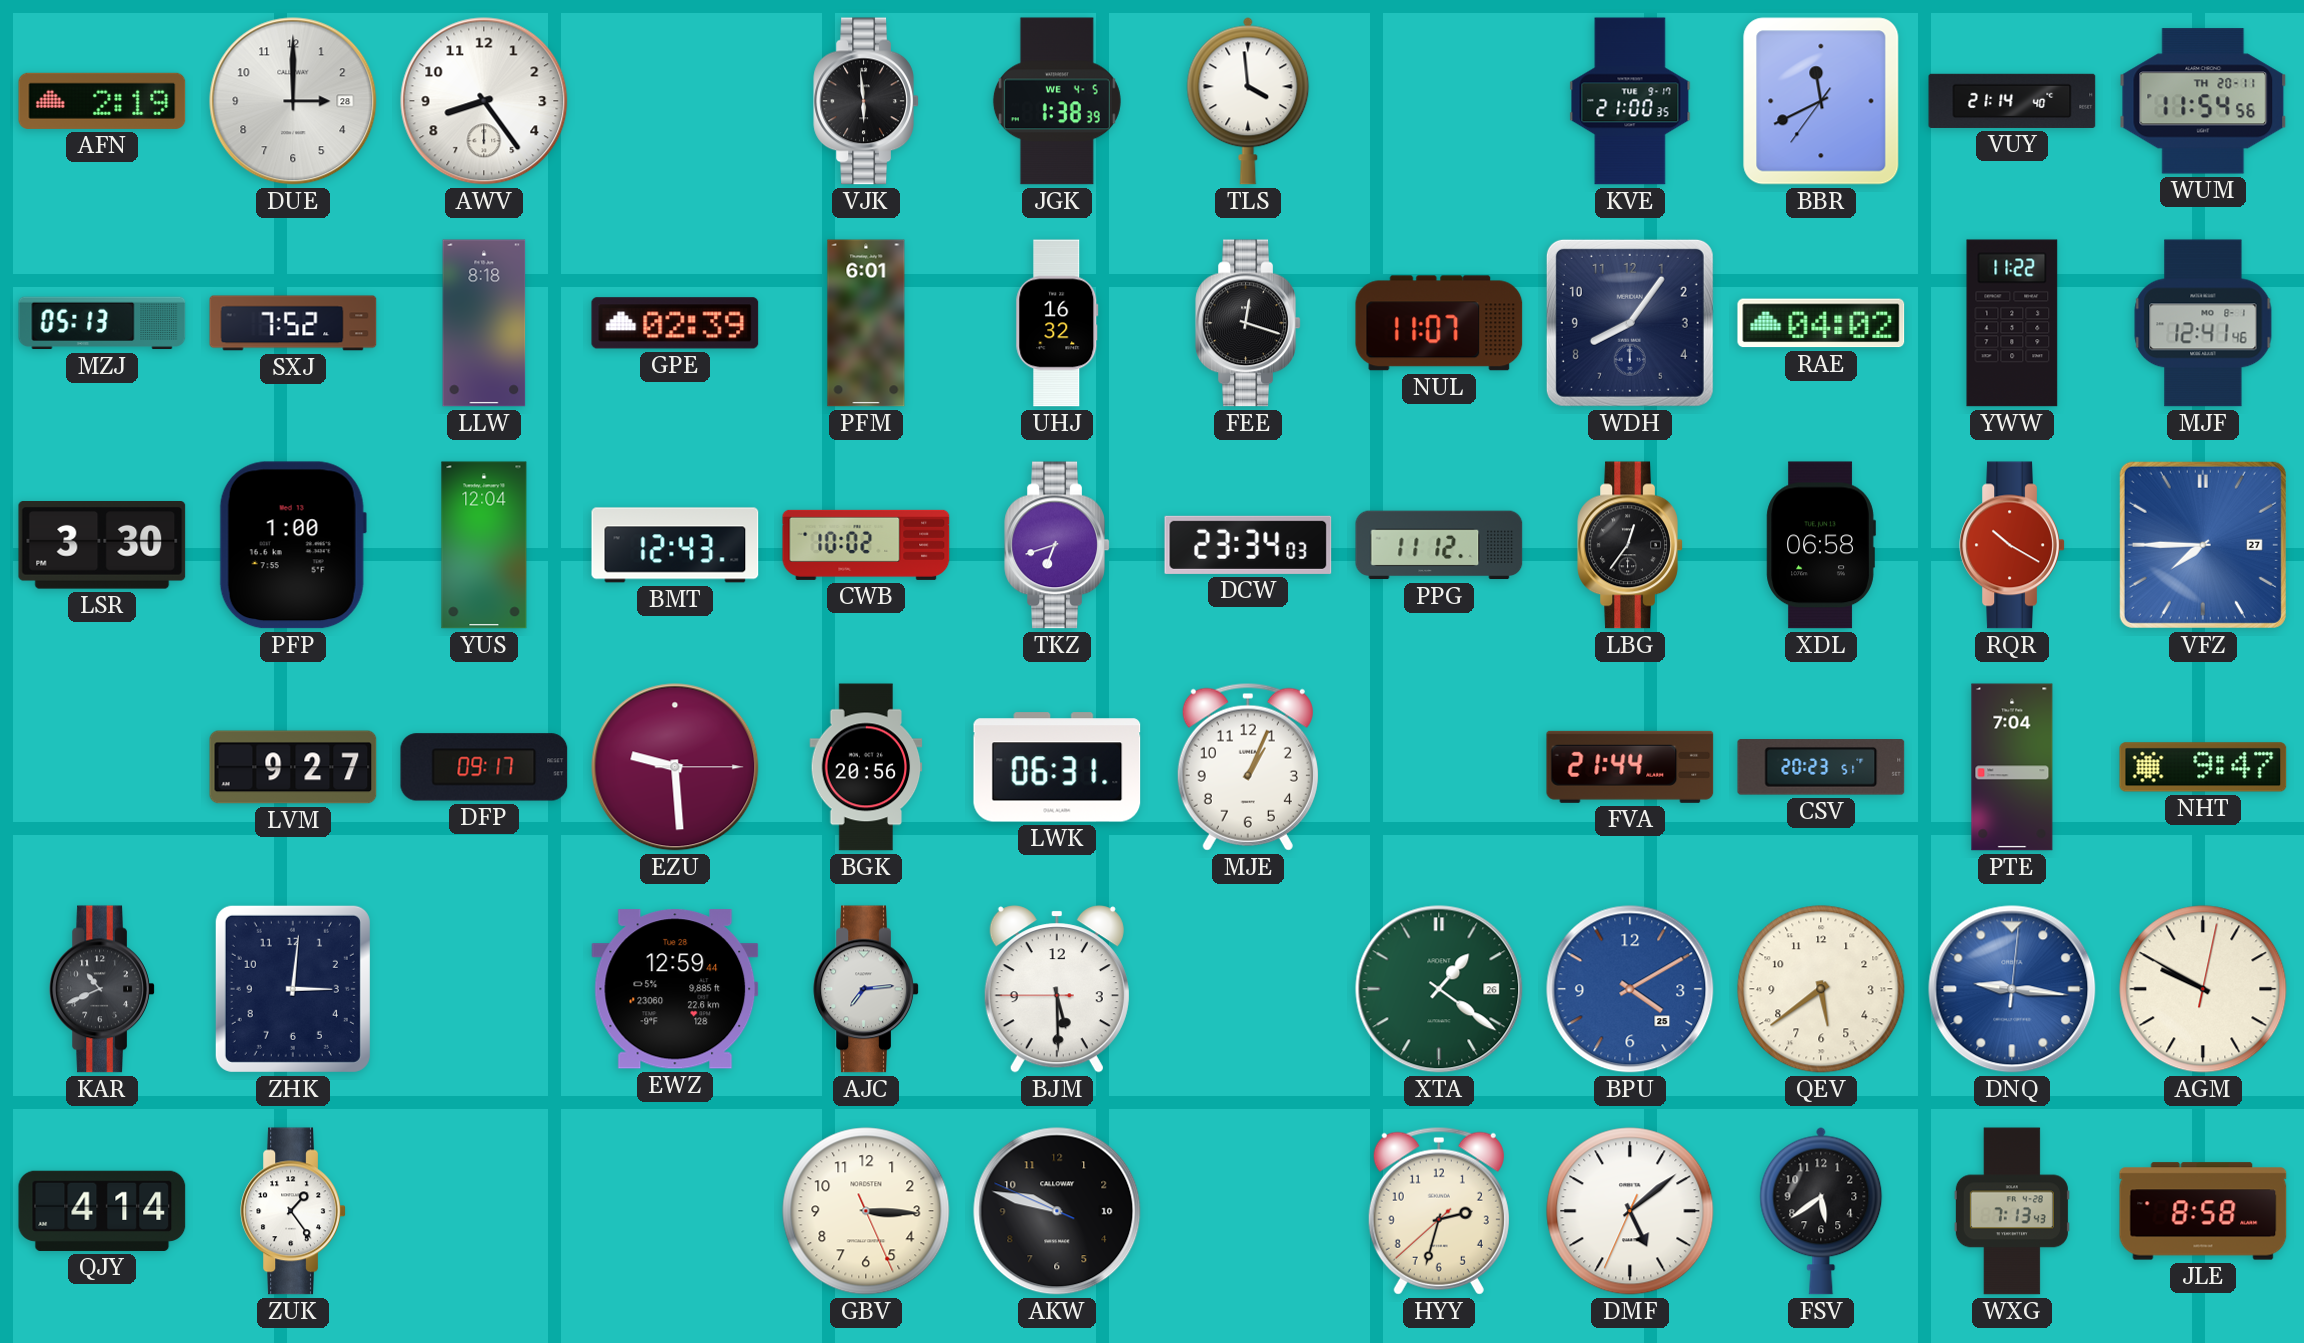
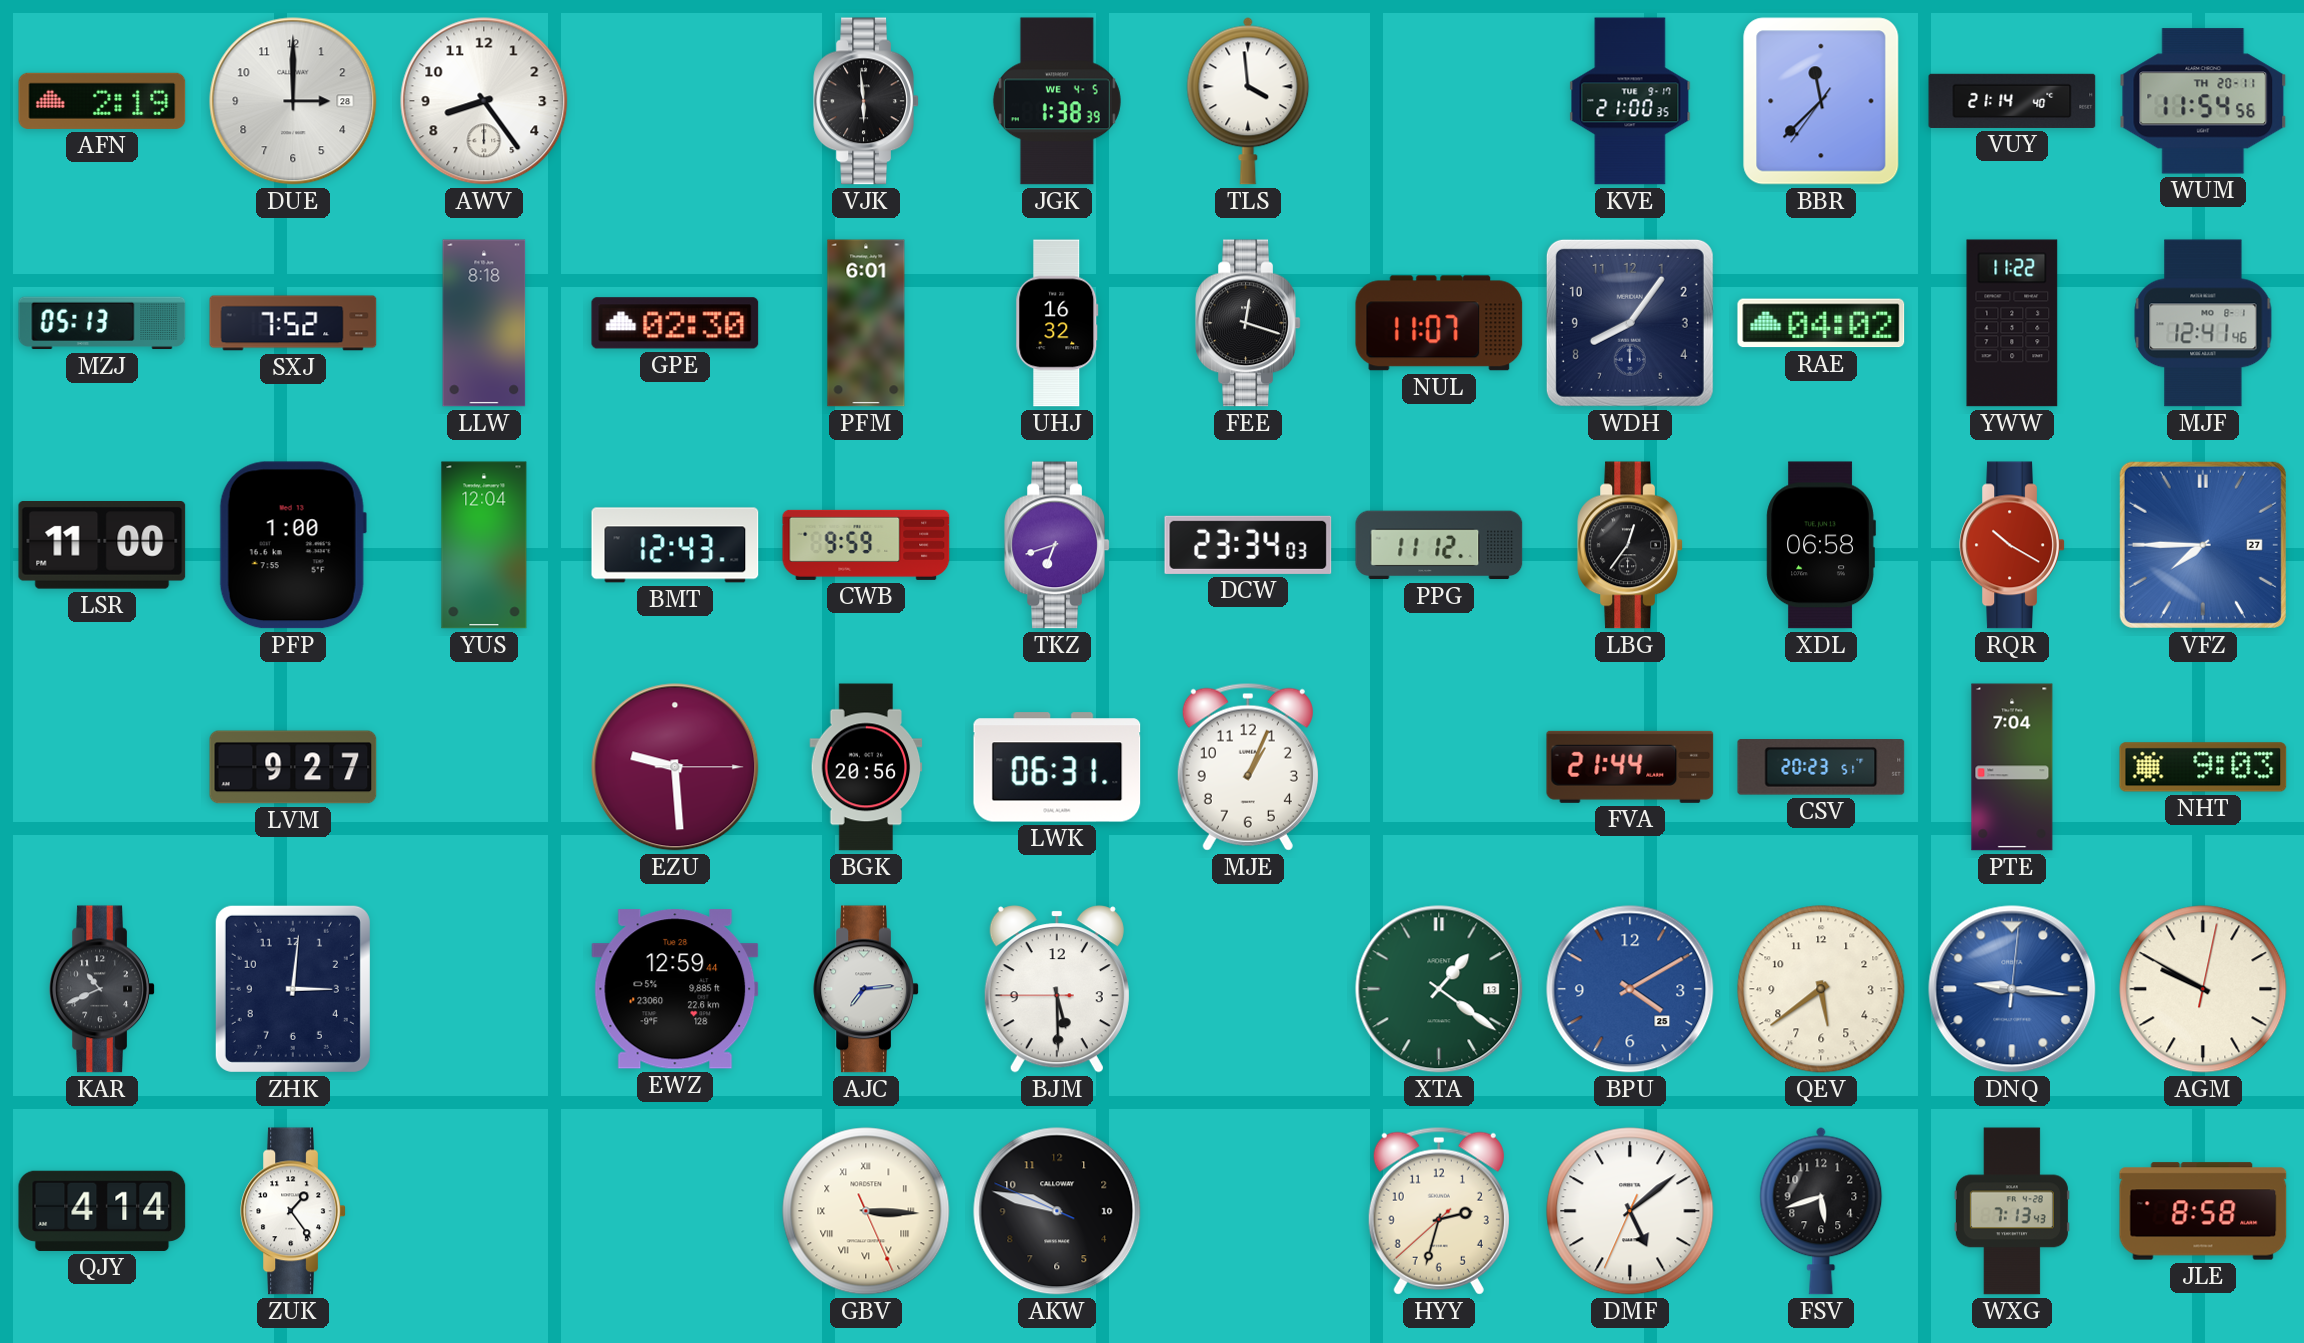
BBR: 11:40 -> 11:37
GPE: 02:39 -> 02:30
LSR: 3:30 -> 11:00
CWB: 10:02 -> 9:59
DFP: 09:17 -> none
NHT: 9:47 -> 9:03
XTA date: 26 -> 13
GBV numerals: Arabic -> Roman
FSV: 5:39 -> 5:42
